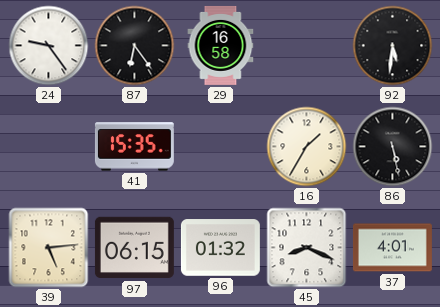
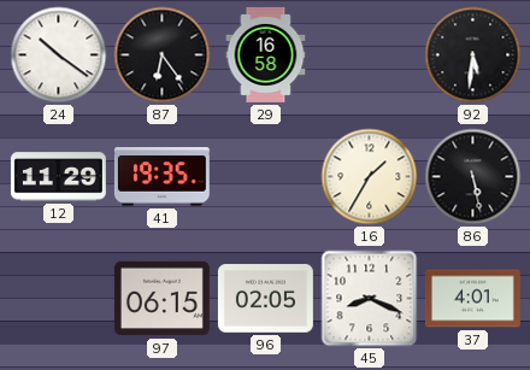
24: 9:24 -> 10:21
12: none -> 11:29
41: 15:35 -> 19:35
39: 5:14 -> none
96: 01:32 -> 02:05
